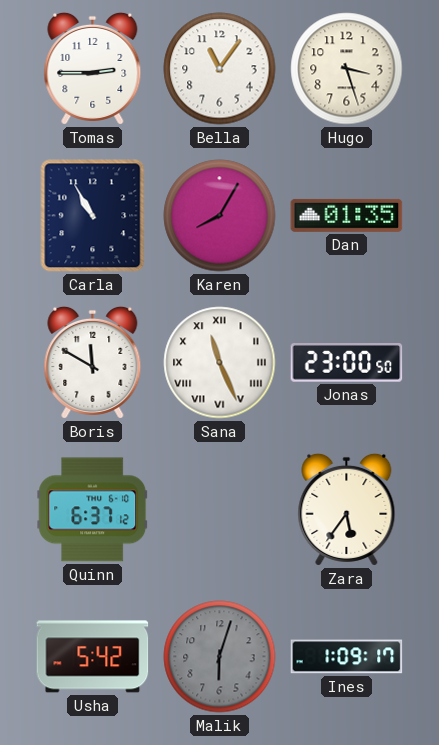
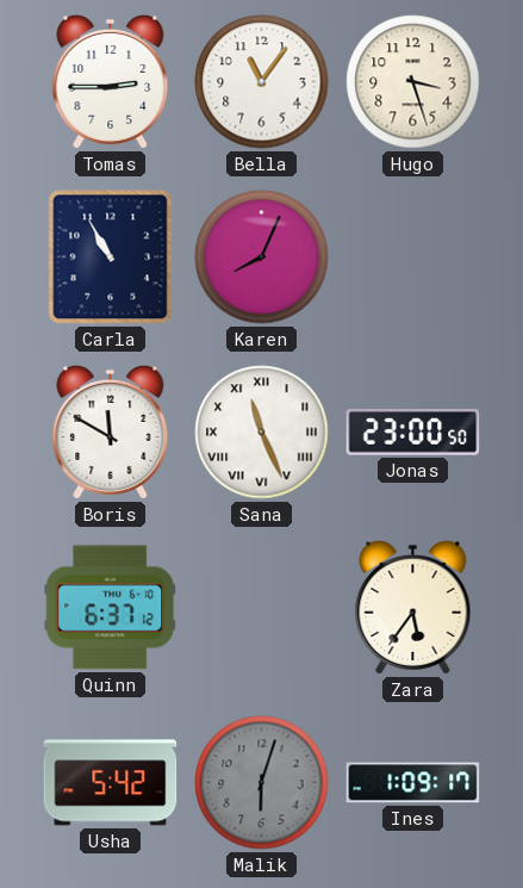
Karen: 8:05 -> 8:04
Dan: 01:35 -> none
